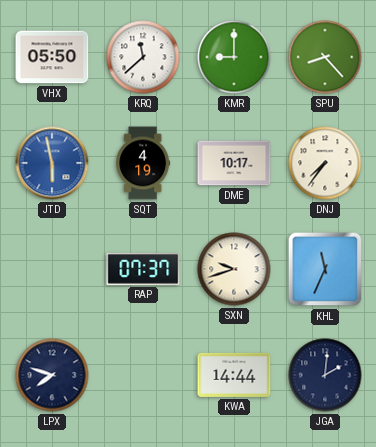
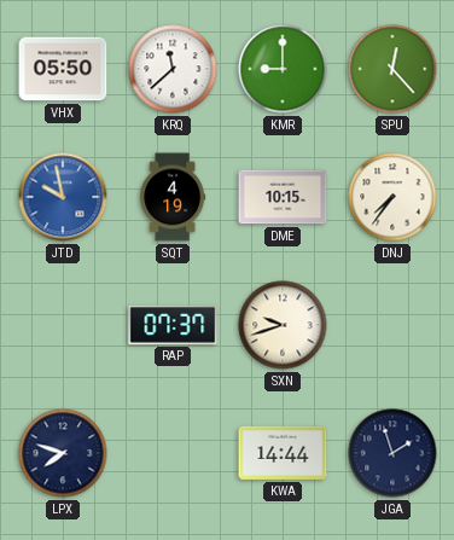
SPU: 8:23 -> 12:23
JTD: 5:58 -> 9:58
DME: 10:17 -> 10:15
KHL: 11:34 -> none
JGA: 2:01 -> 1:57
